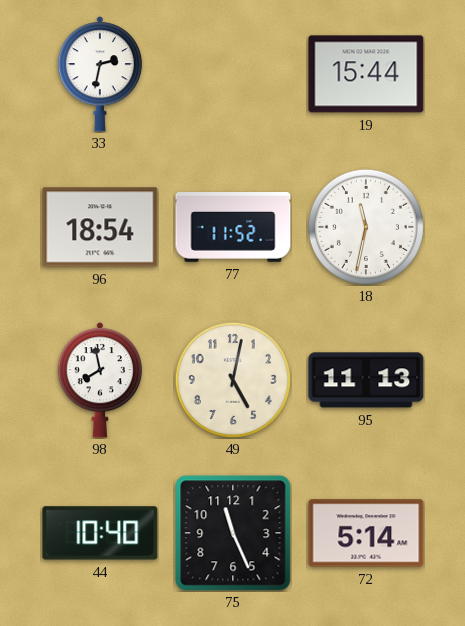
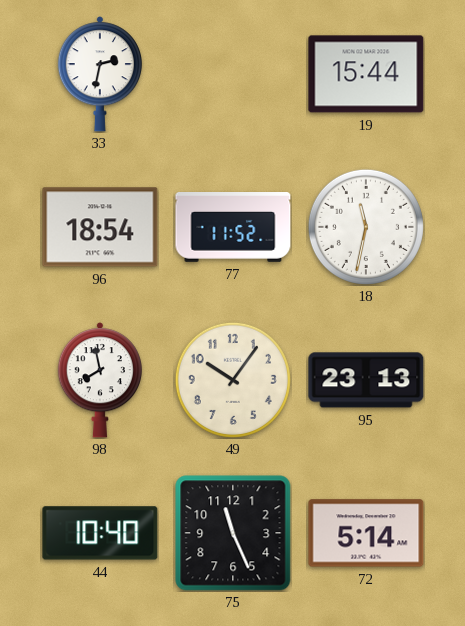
49: 5:02 -> 10:06
95: 11:13 -> 23:13
